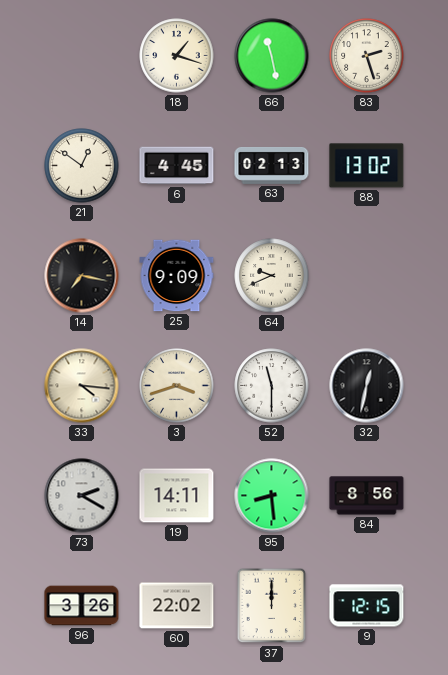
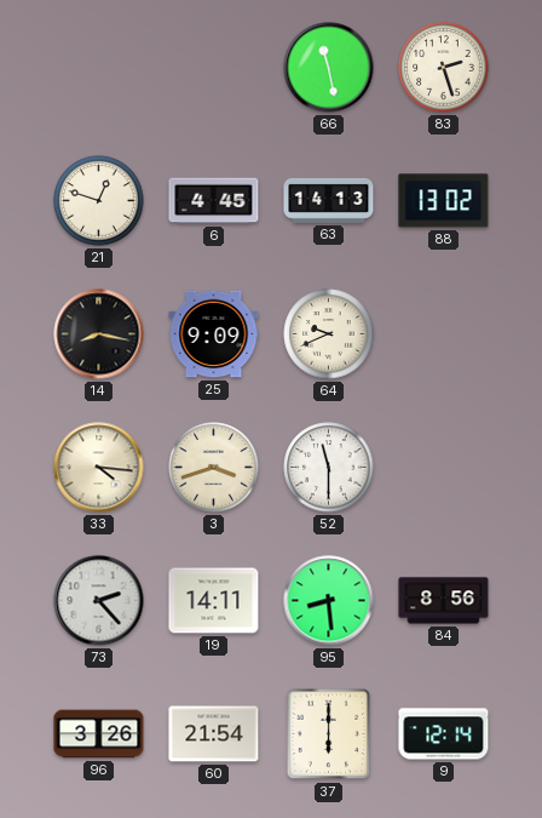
18: 1:18 -> none
21: 12:51 -> 12:48
63: 02:13 -> 14:13
14: 7:17 -> 8:17
32: 12:32 -> none
73: 2:20 -> 2:23
60: 22:02 -> 21:54
37: 12:00 -> 6:00
9: 12:15 -> 12:14
